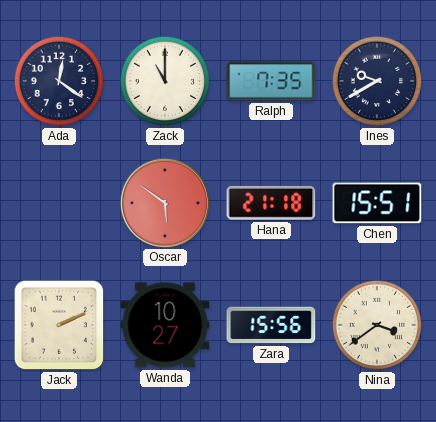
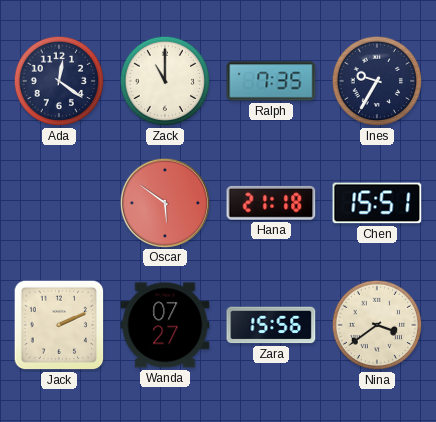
Ines: 9:40 -> 9:35
Wanda: 10:27 -> 07:27
